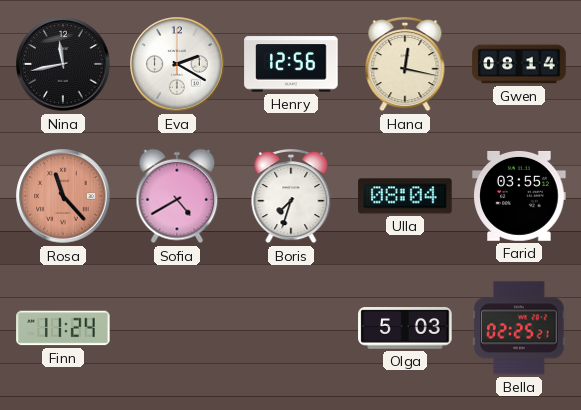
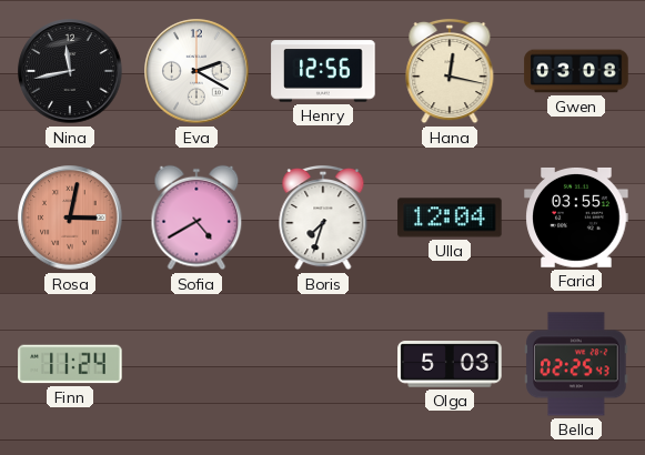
Gwen: 08:14 -> 03:08
Rosa: 11:23 -> 3:02
Ulla: 08:04 -> 12:04
Bella: 02:25:21 -> 02:25:43
